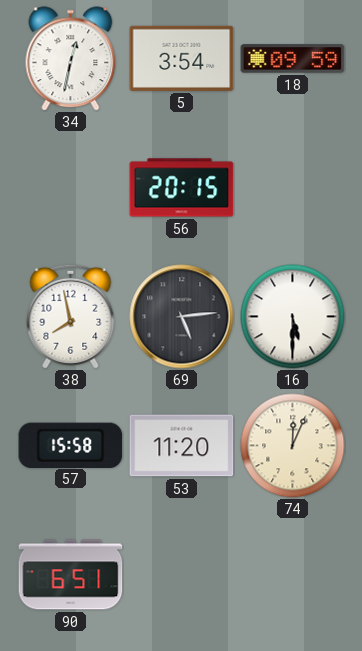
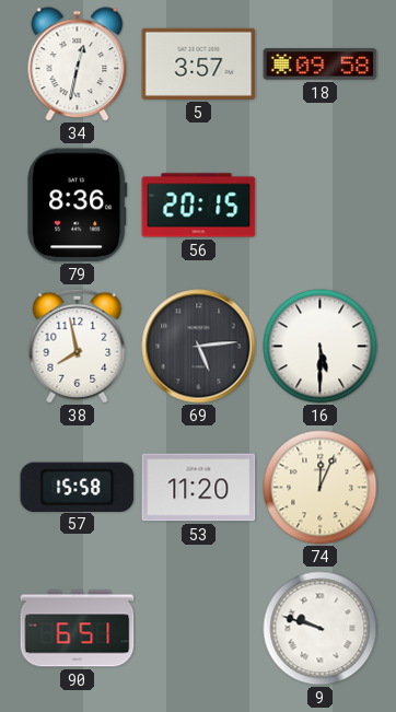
5: 3:54 -> 3:57
18: 09:59 -> 09:58
79: none -> 8:36
9: none -> 9:48
